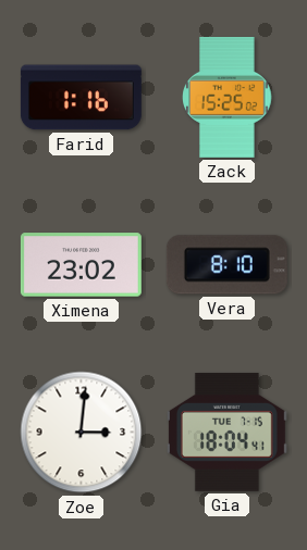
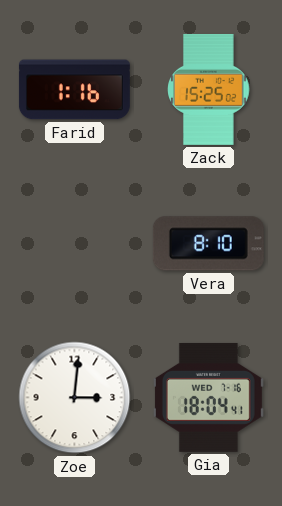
Ximena: 23:02 -> none
Gia date: TUE 7-15 -> WED 7-16
